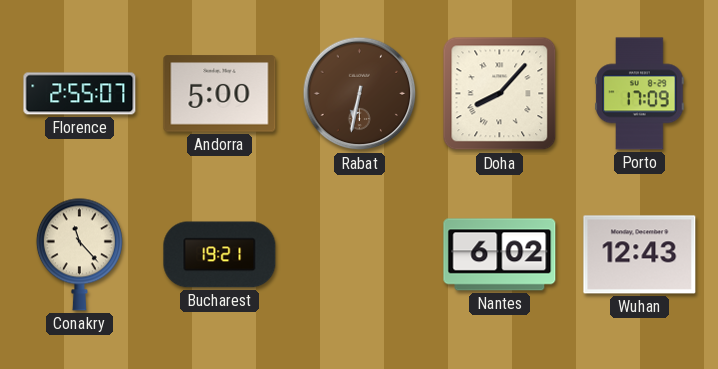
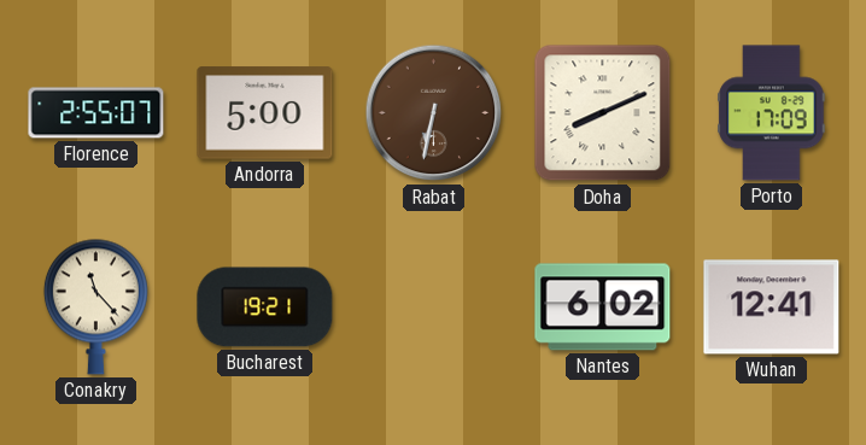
Doha: 8:07 -> 8:11
Wuhan: 12:43 -> 12:41
